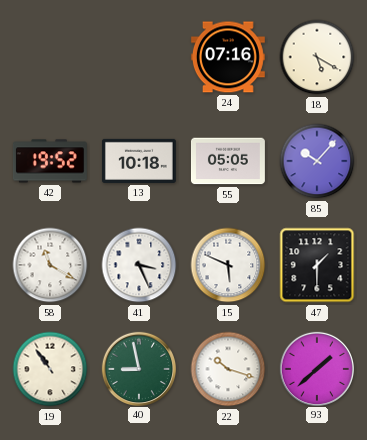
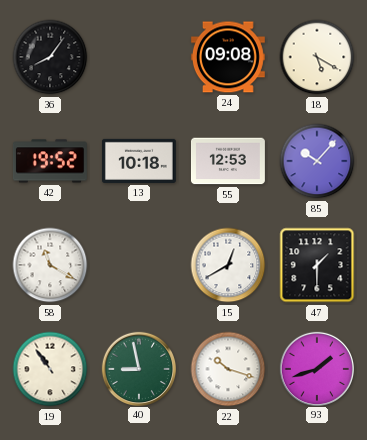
36: none -> 8:06
24: 07:16 -> 09:08
55: 05:05 -> 12:53
41: 3:26 -> none
15: 5:49 -> 12:40
93: 1:38 -> 1:42
